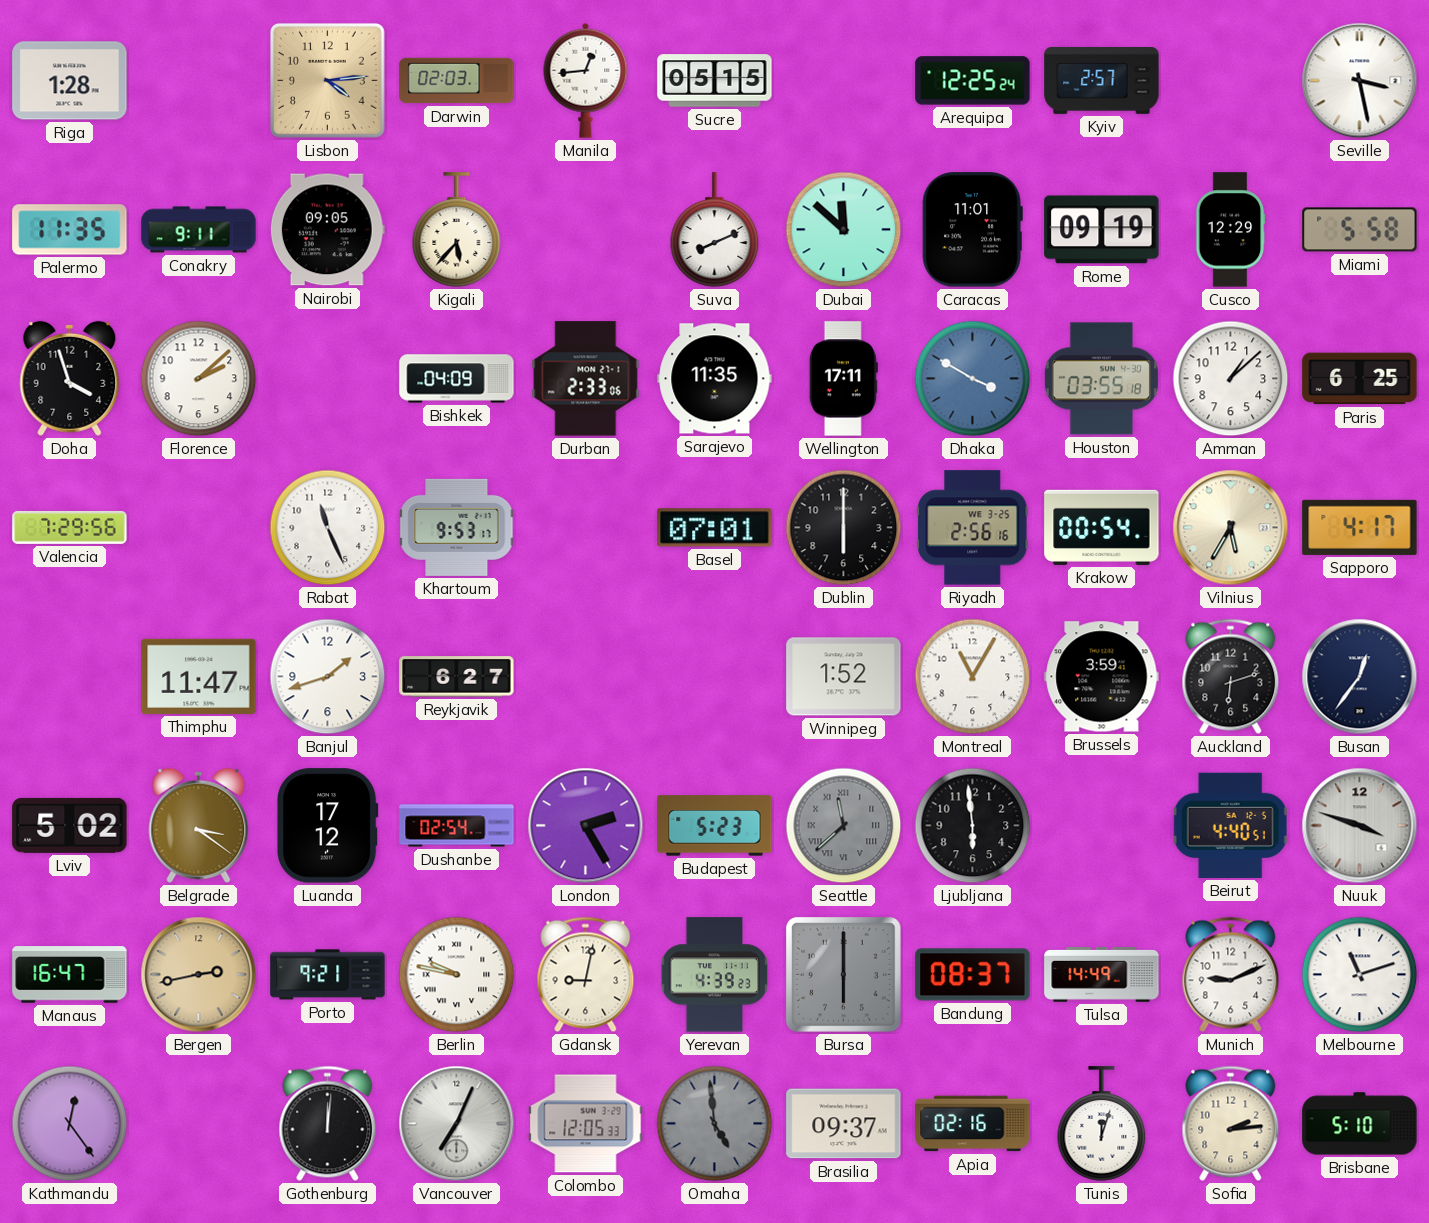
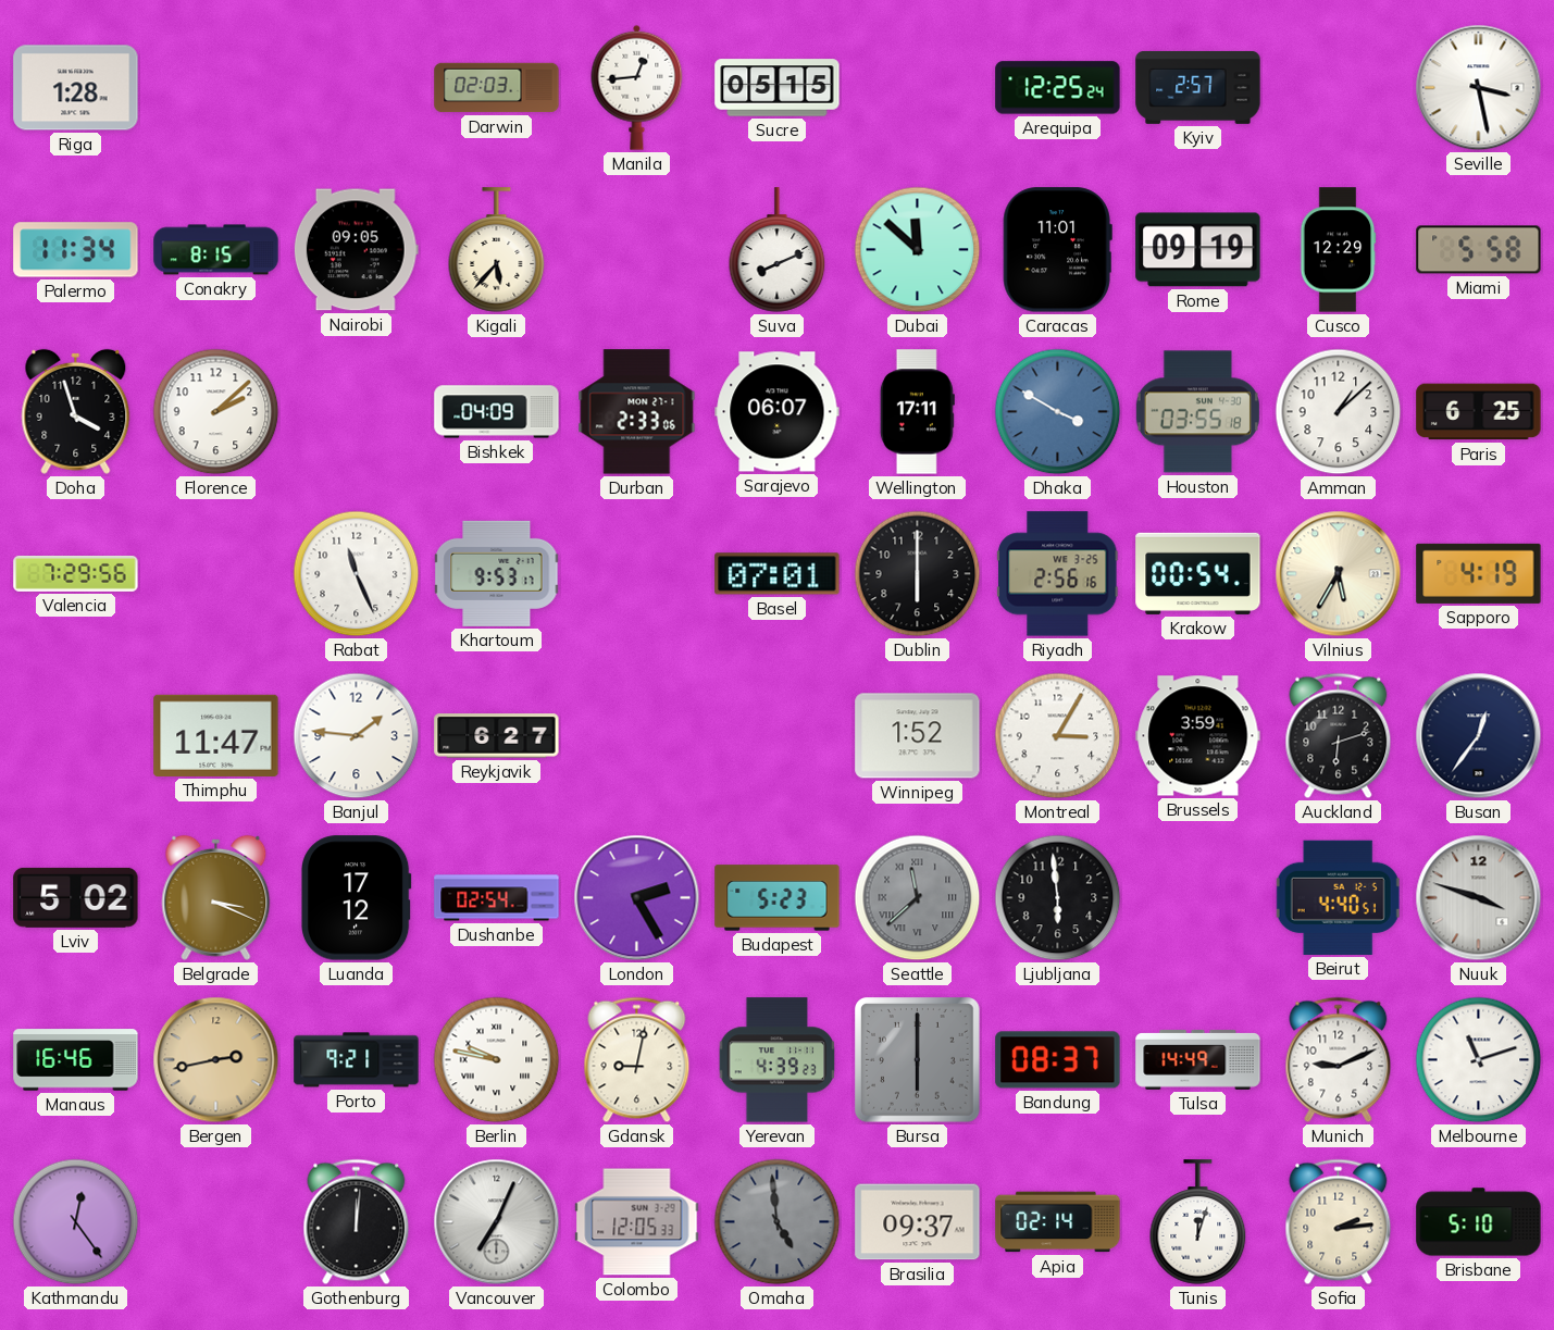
Lisbon: 4:14 -> none
Palermo: 11:35 -> 11:34
Conakry: 9:11 -> 8:15
Sarajevo: 11:35 -> 06:07
Sapporo: 4:17 -> 4:19
Banjul: 1:42 -> 1:46
Montreal: 11:05 -> 3:05
Belgrade: 3:21 -> 3:19
Manaus: 16:47 -> 16:46
Apia: 02:16 -> 02:14
